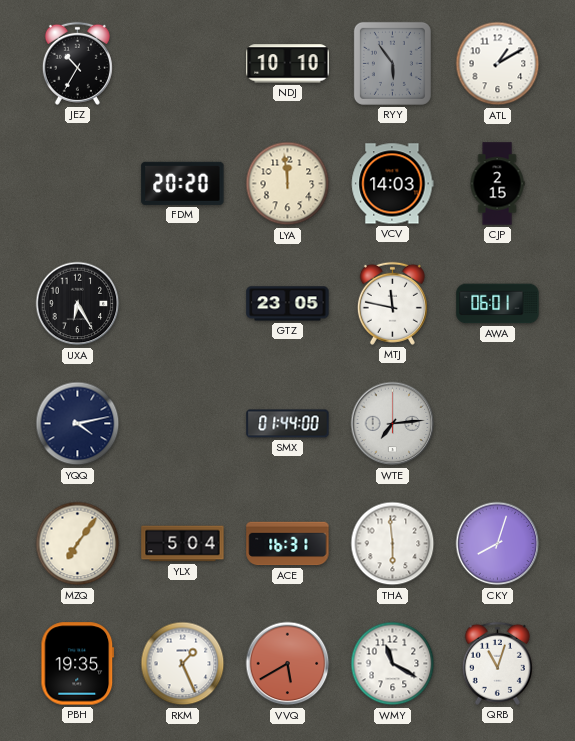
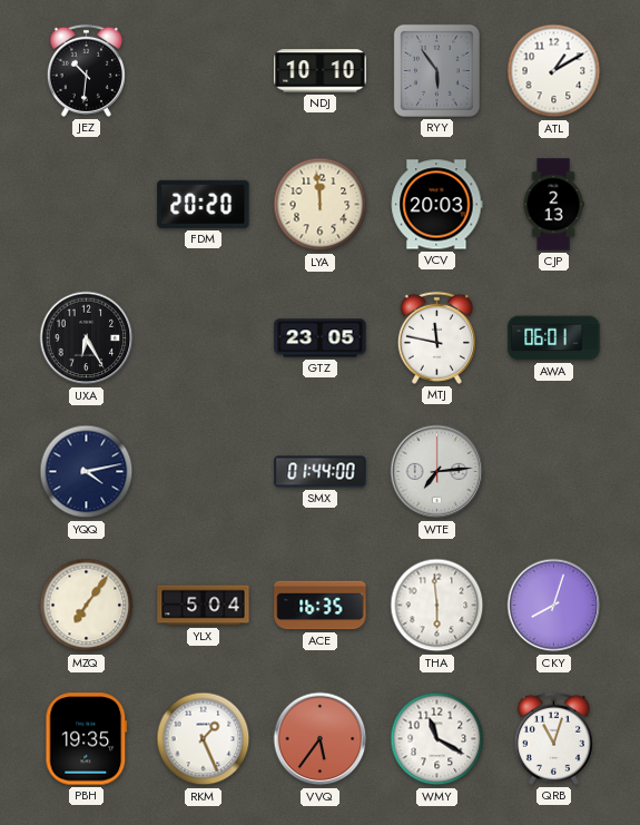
JEZ: 10:35 -> 10:31
VCV: 14:03 -> 20:03
CJP: 2:15 -> 2:13
ACE: 16:31 -> 16:35
VVQ: 5:40 -> 5:36
